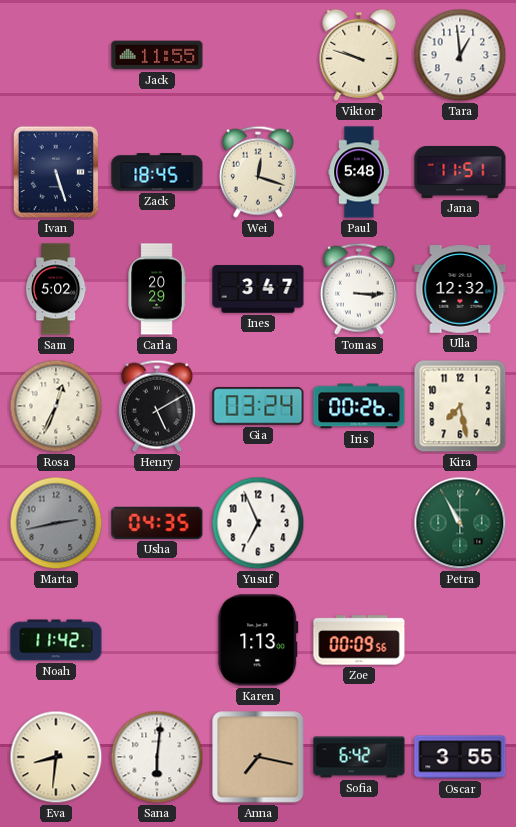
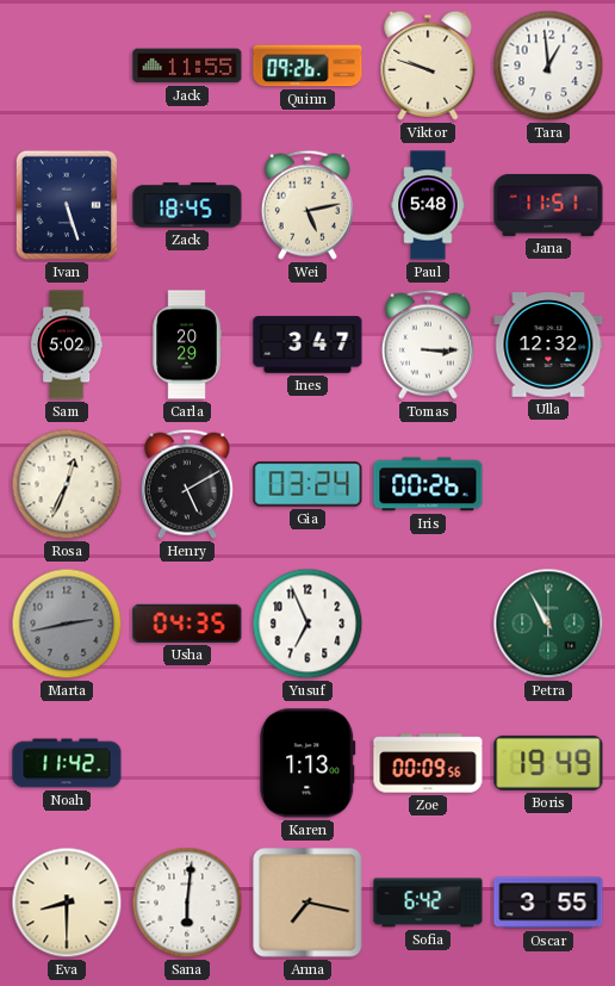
Quinn: none -> 09:26
Wei: 12:18 -> 5:13
Kira: 7:28 -> none
Boris: none -> 19:49
Eva: 8:31 -> 8:30
